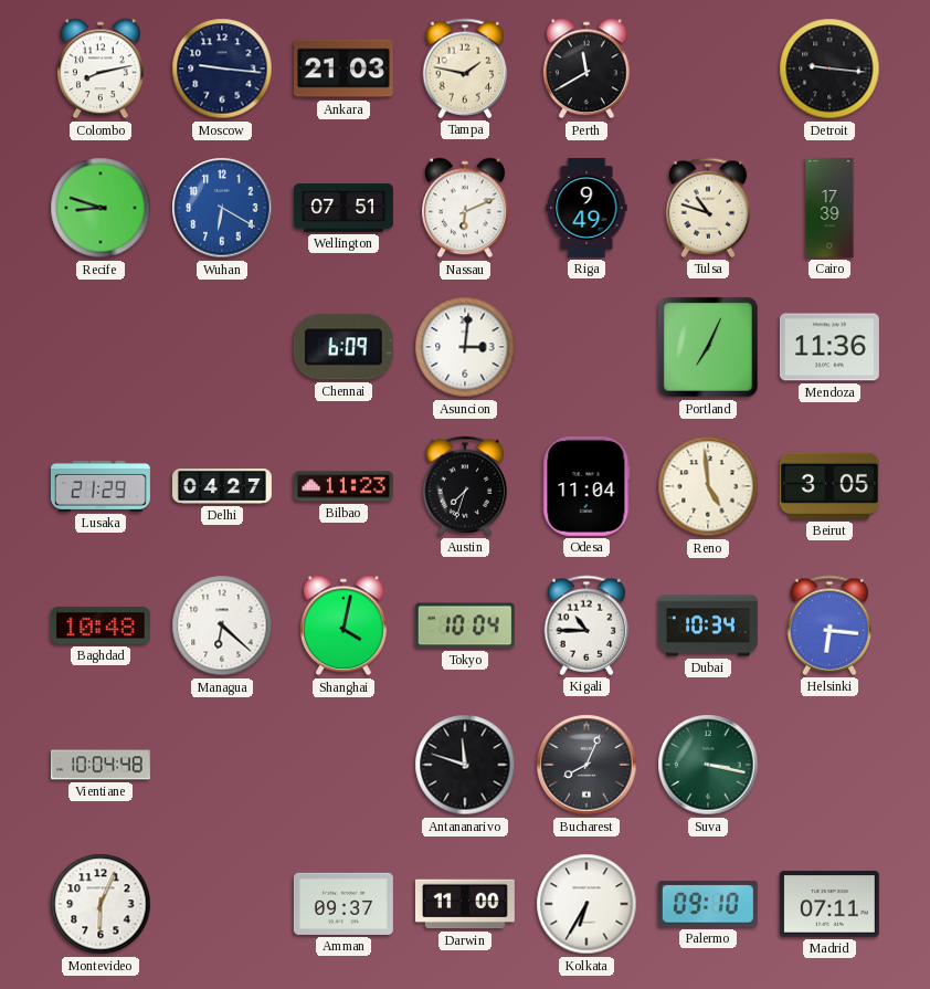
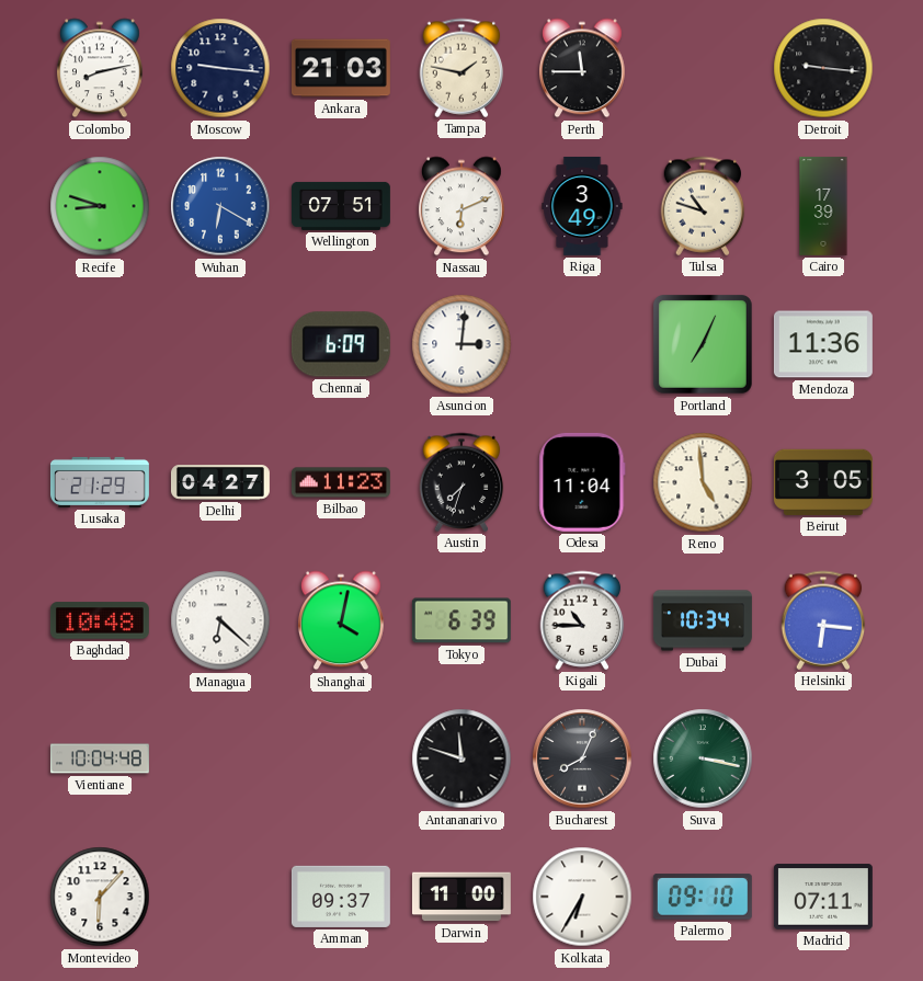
Perth: 11:40 -> 11:45
Riga: 9:49 -> 3:49
Tokyo: 10:04 -> 6:39
Montevideo: 6:04 -> 6:07
